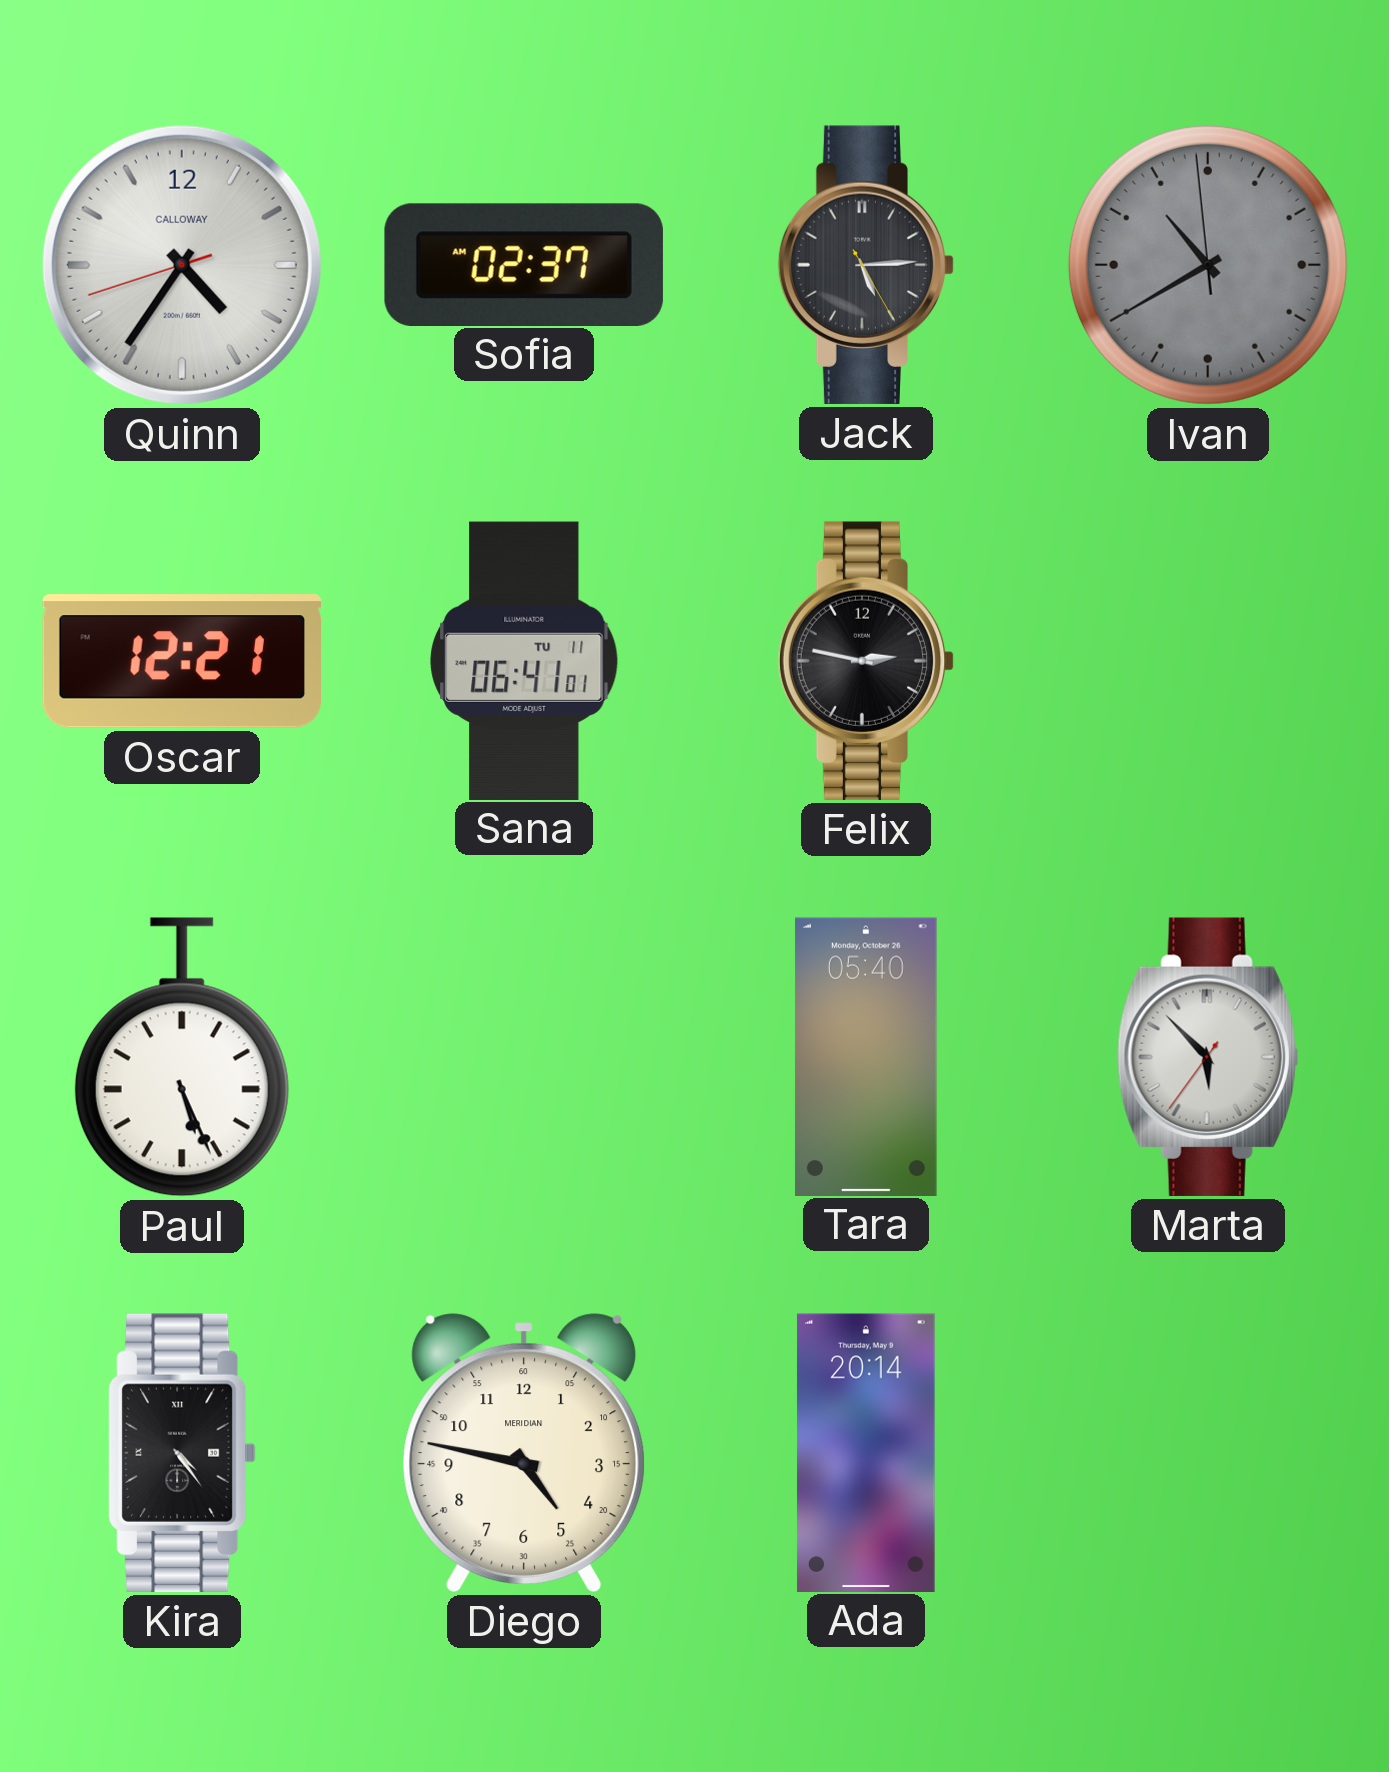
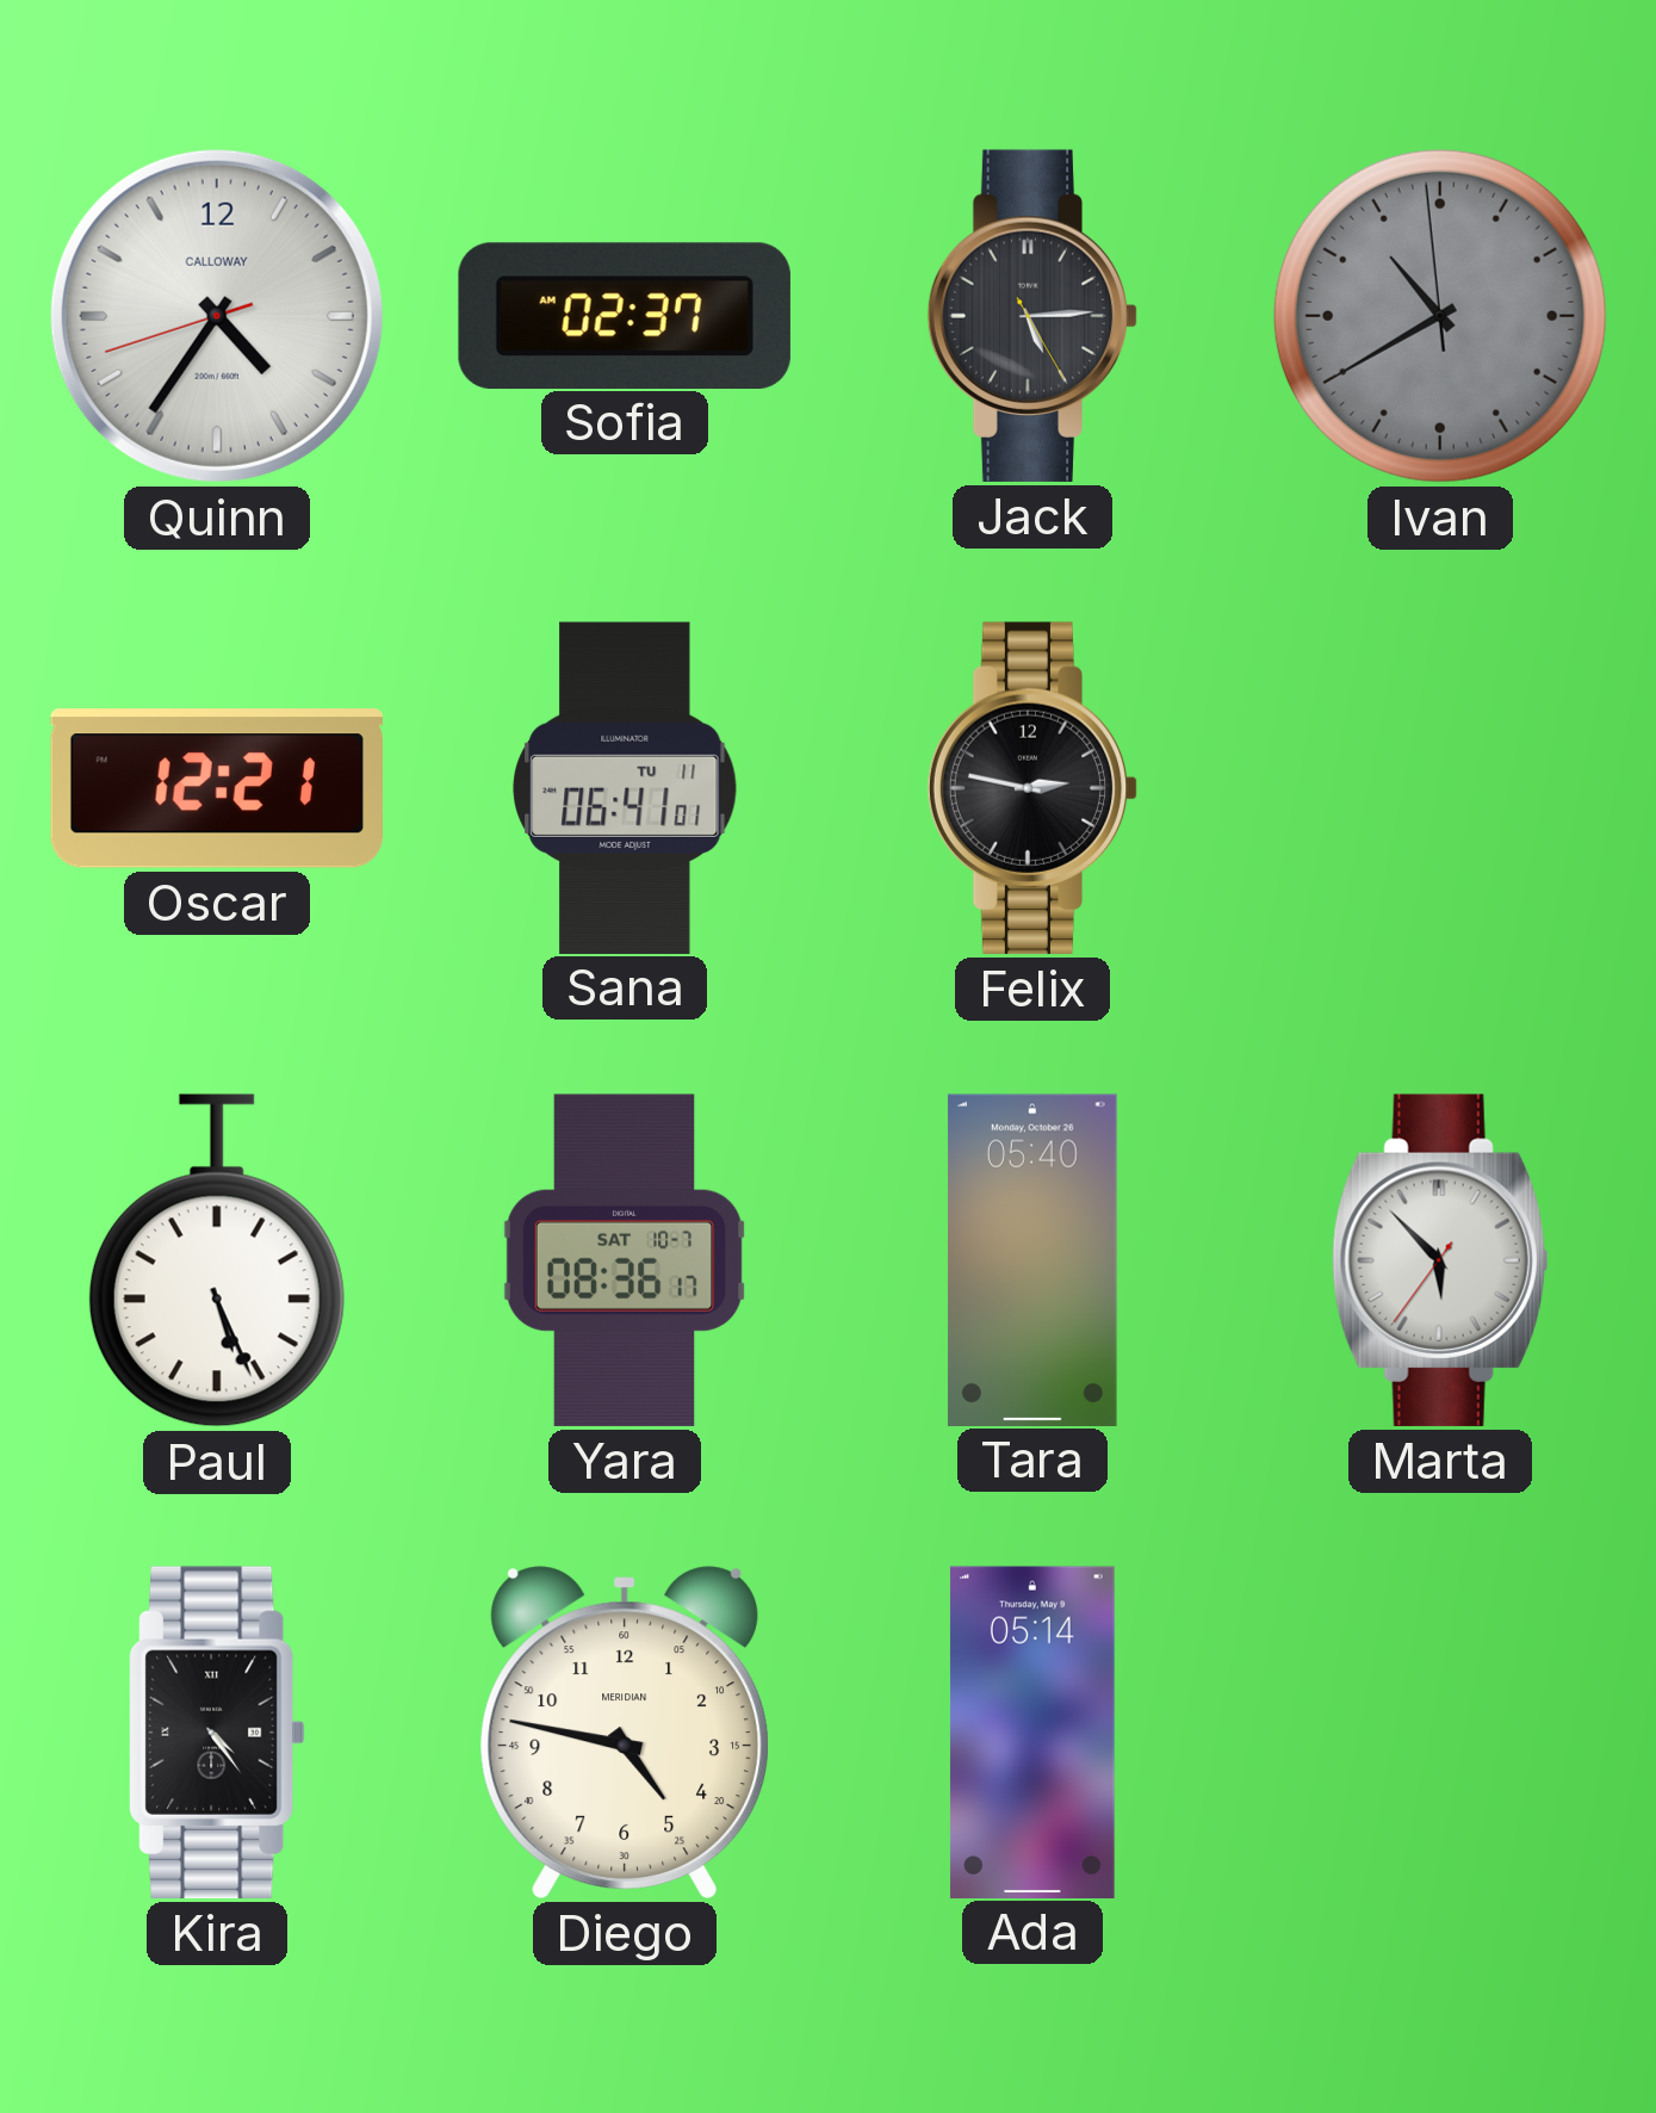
Yara: none -> 08:36
Ada: 20:14 -> 05:14
